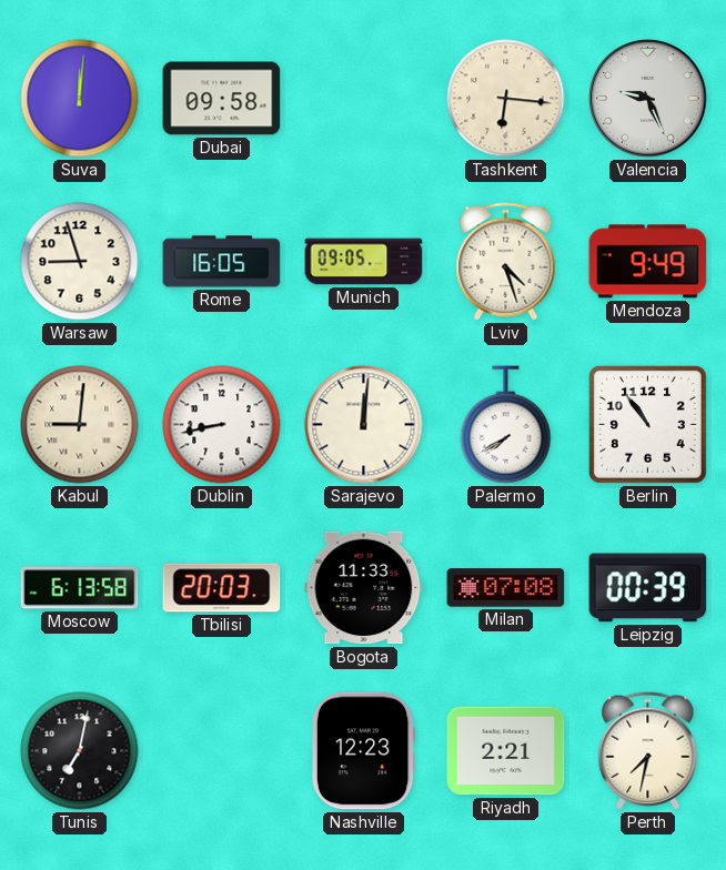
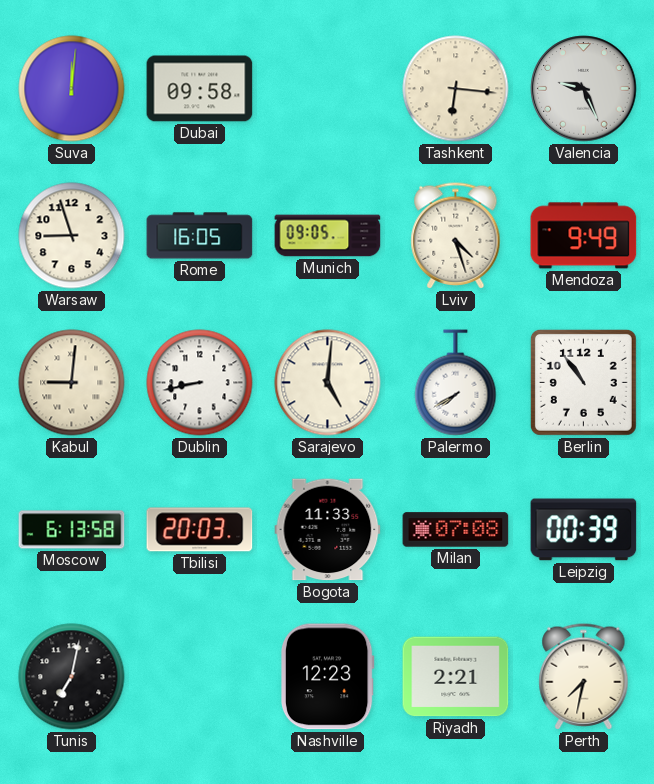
Sarajevo: 12:01 -> 5:01
